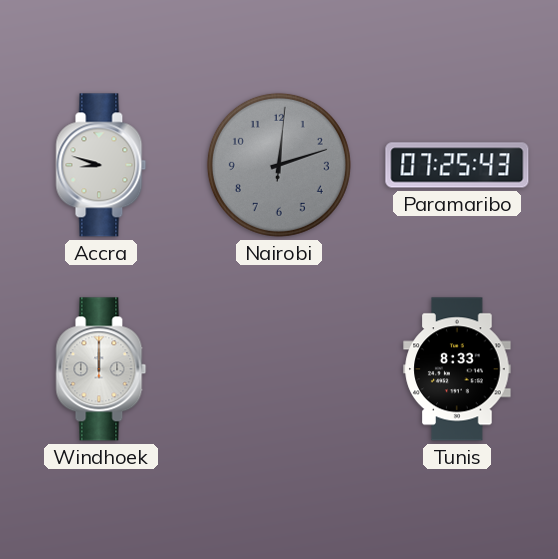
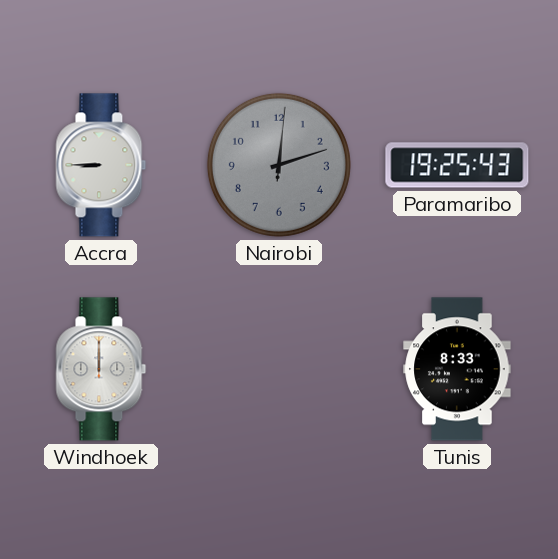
Accra: 8:48 -> 8:45
Paramaribo: 07:25 -> 19:25
